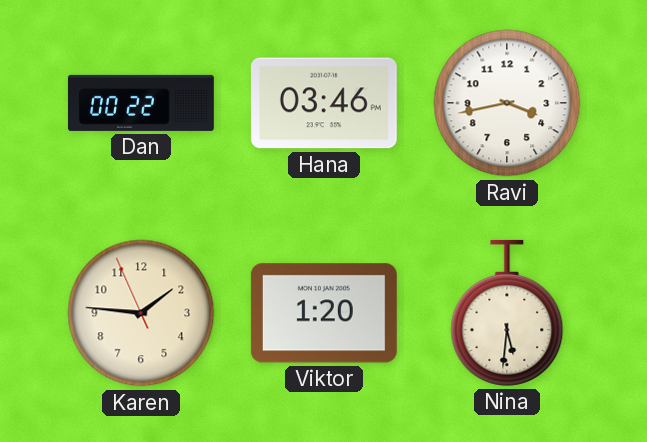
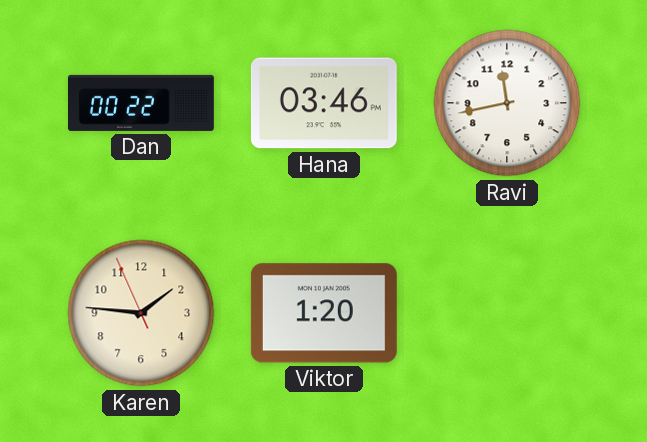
Ravi: 3:43 -> 11:43
Nina: 5:31 -> none
